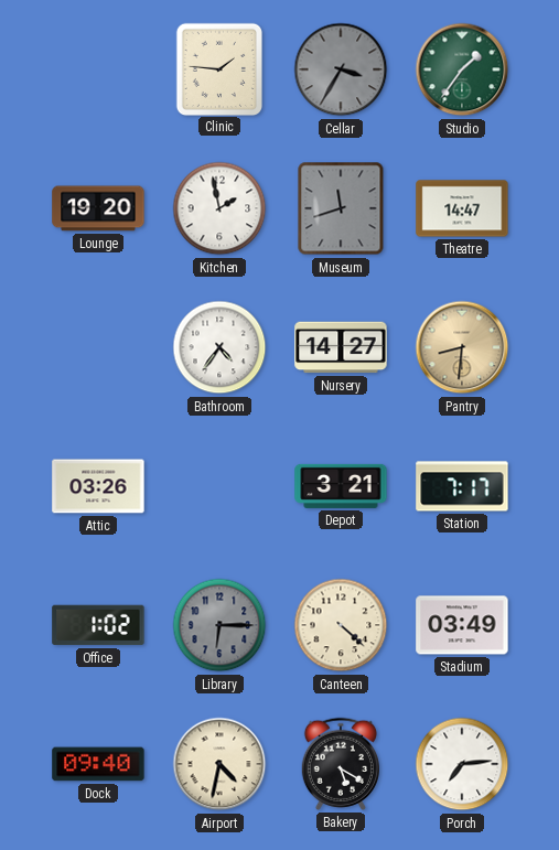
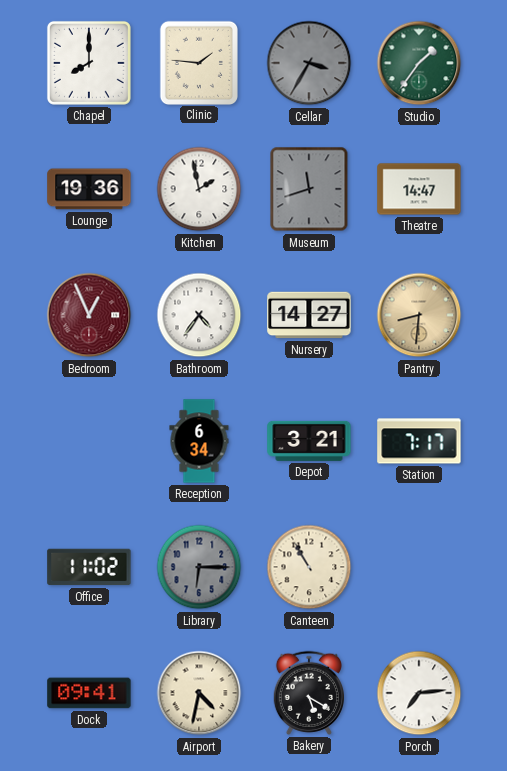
Chapel: none -> 8:00
Lounge: 19:20 -> 19:36
Bedroom: none -> 12:56
Attic: 03:26 -> none
Reception: none -> 6:34
Office: 1:02 -> 11:02
Canteen: 4:22 -> 10:55
Stadium: 03:49 -> none
Dock: 09:40 -> 09:41
